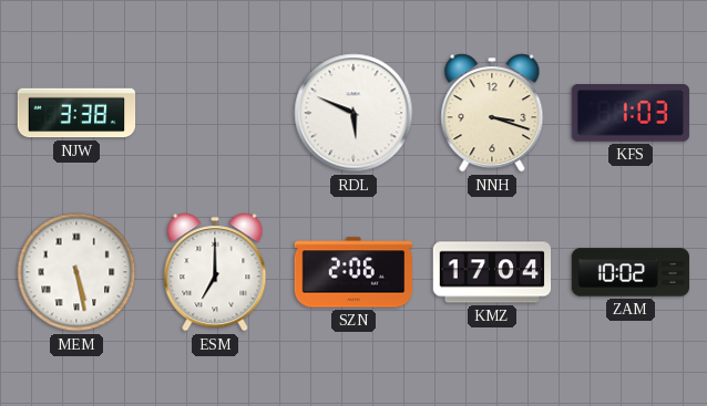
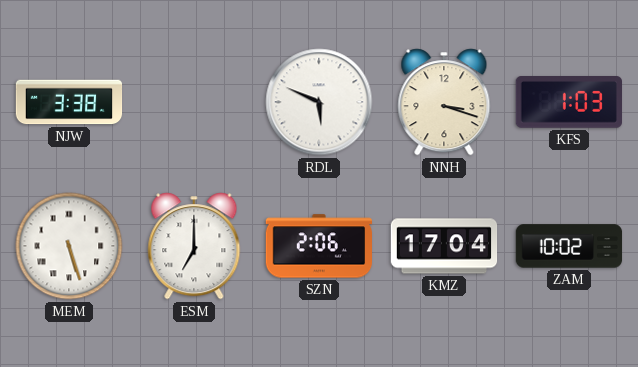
MEM: 5:28 -> 5:27
